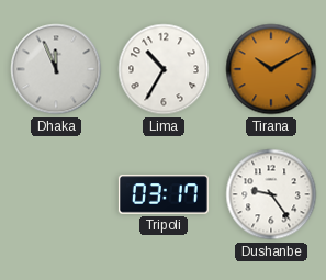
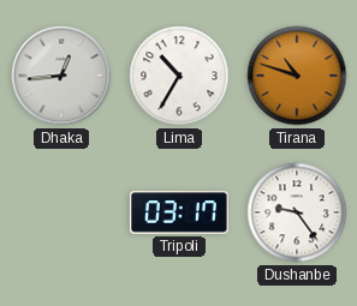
Dhaka: 11:56 -> 12:44
Tirana: 10:10 -> 10:48
